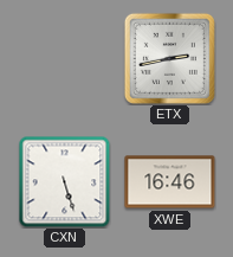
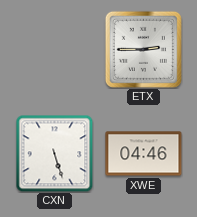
ETX: 2:43 -> 2:45
XWE: 16:46 -> 04:46
